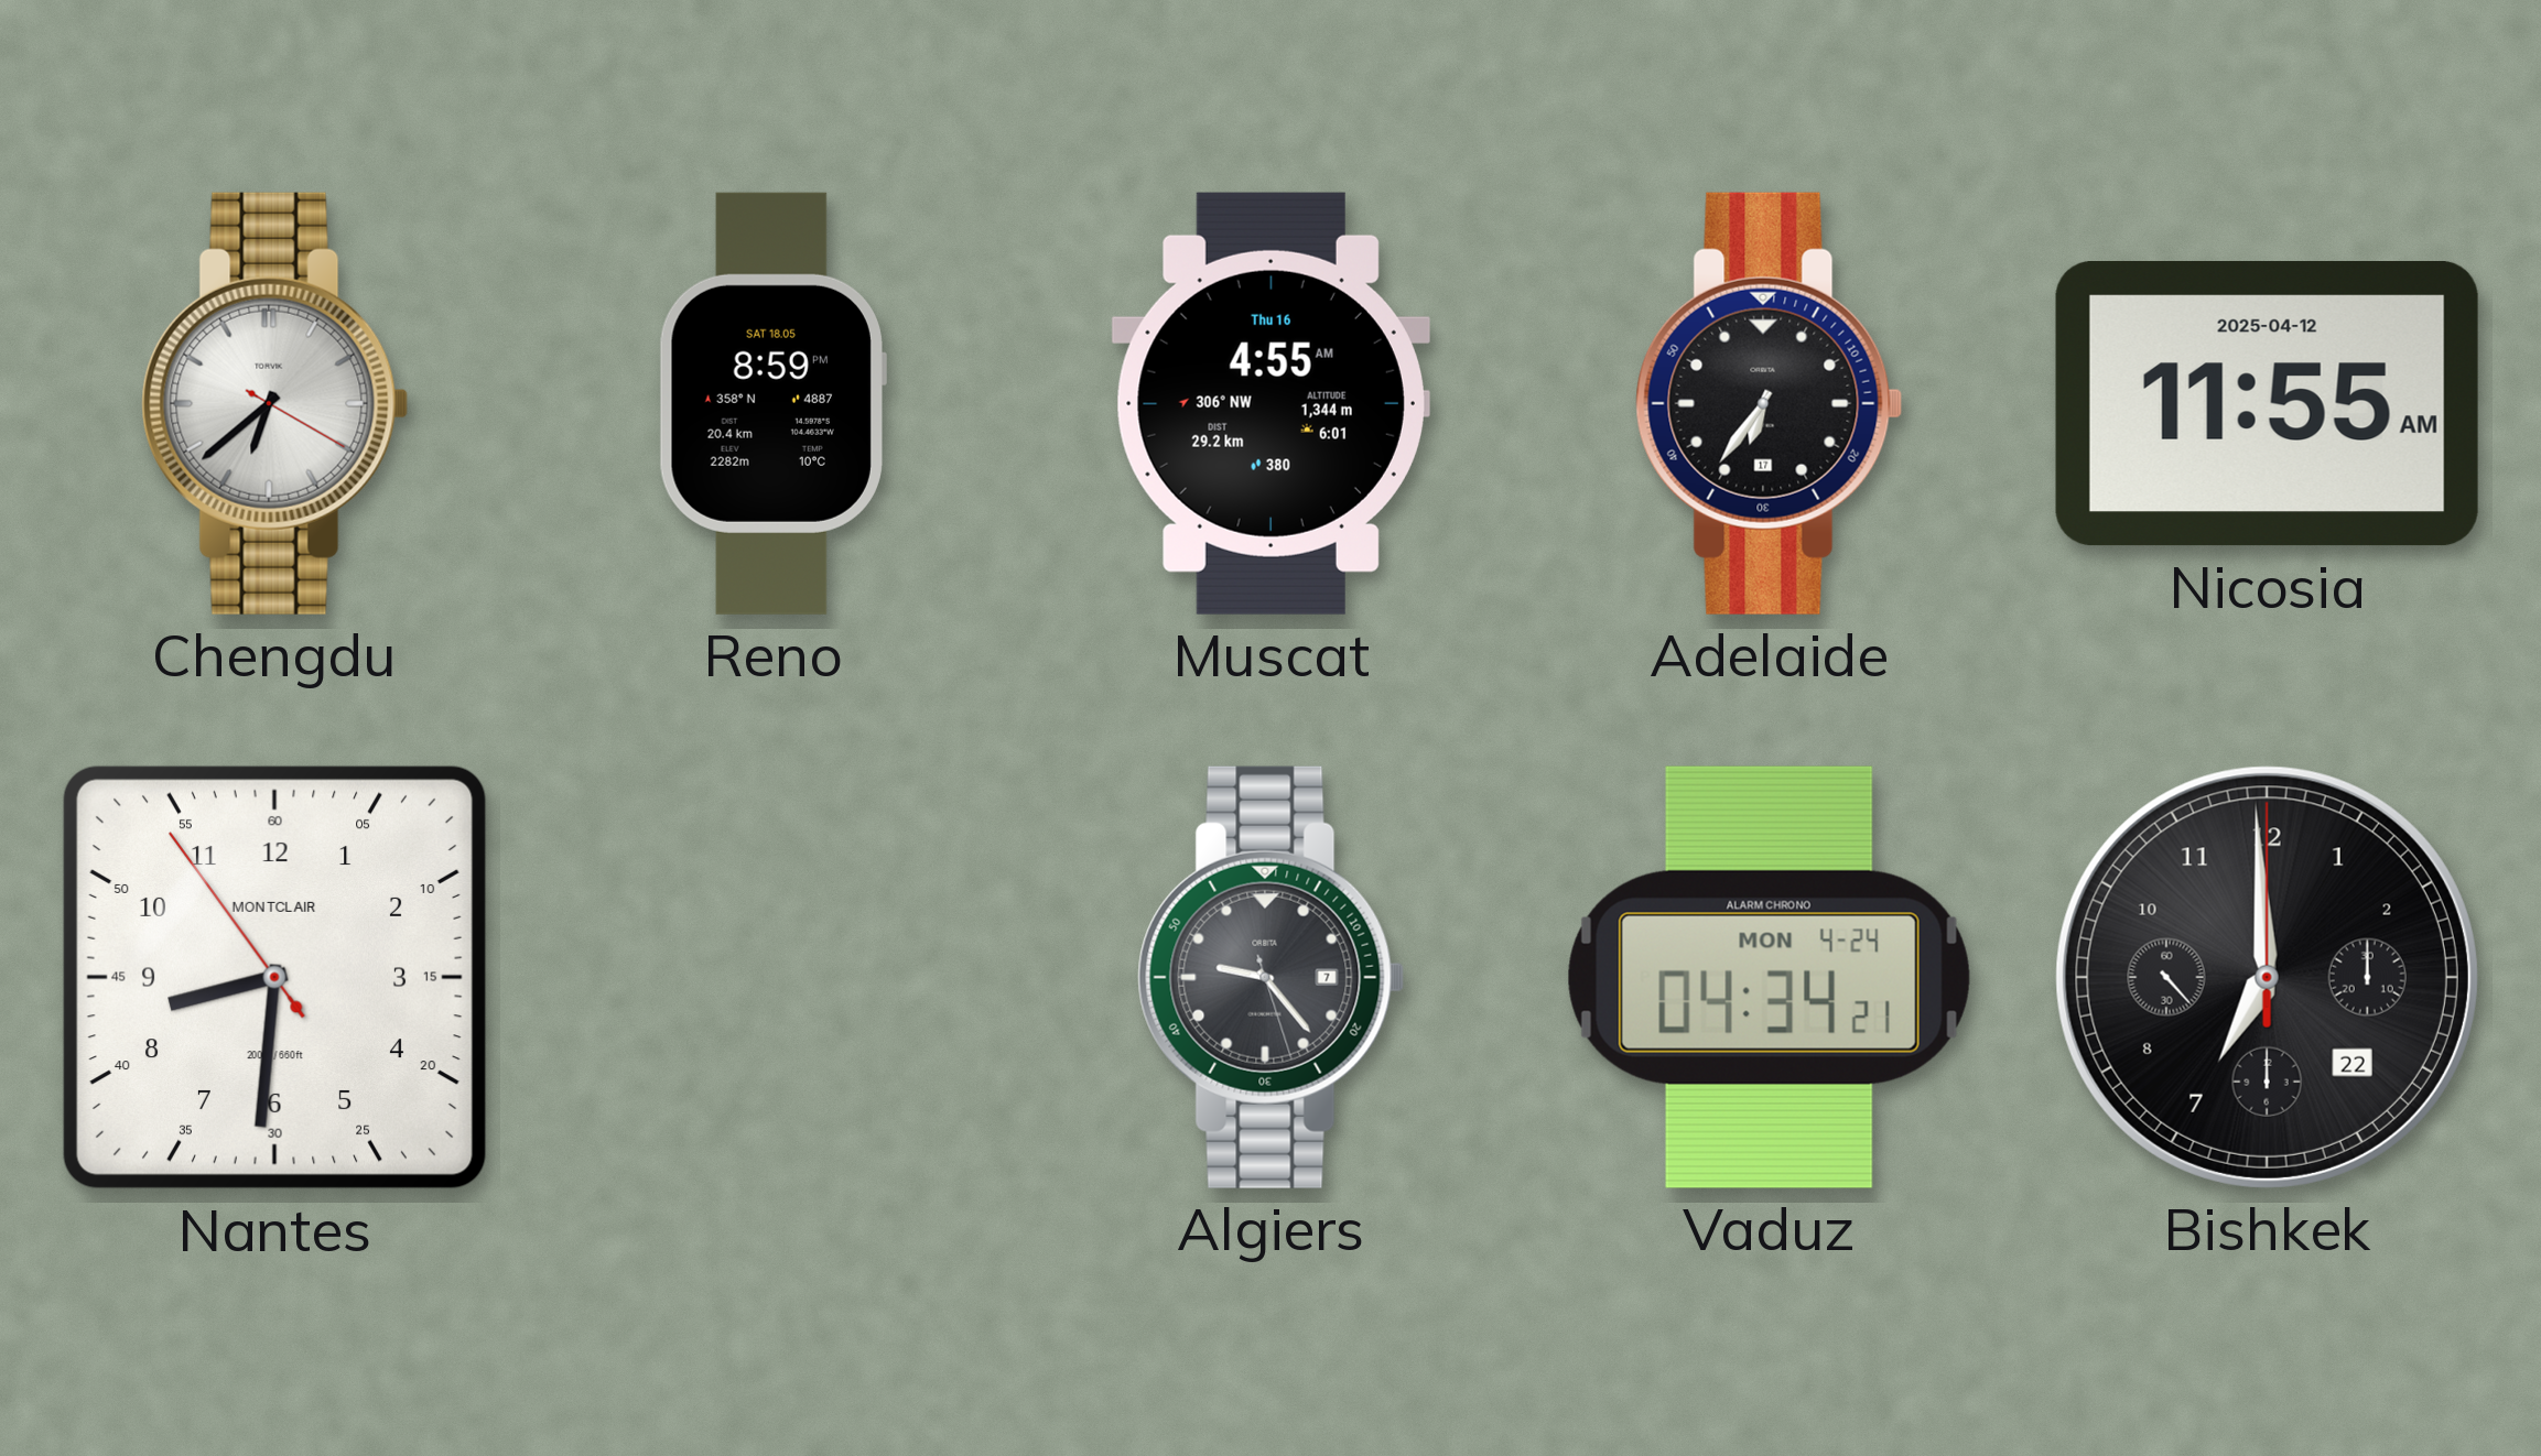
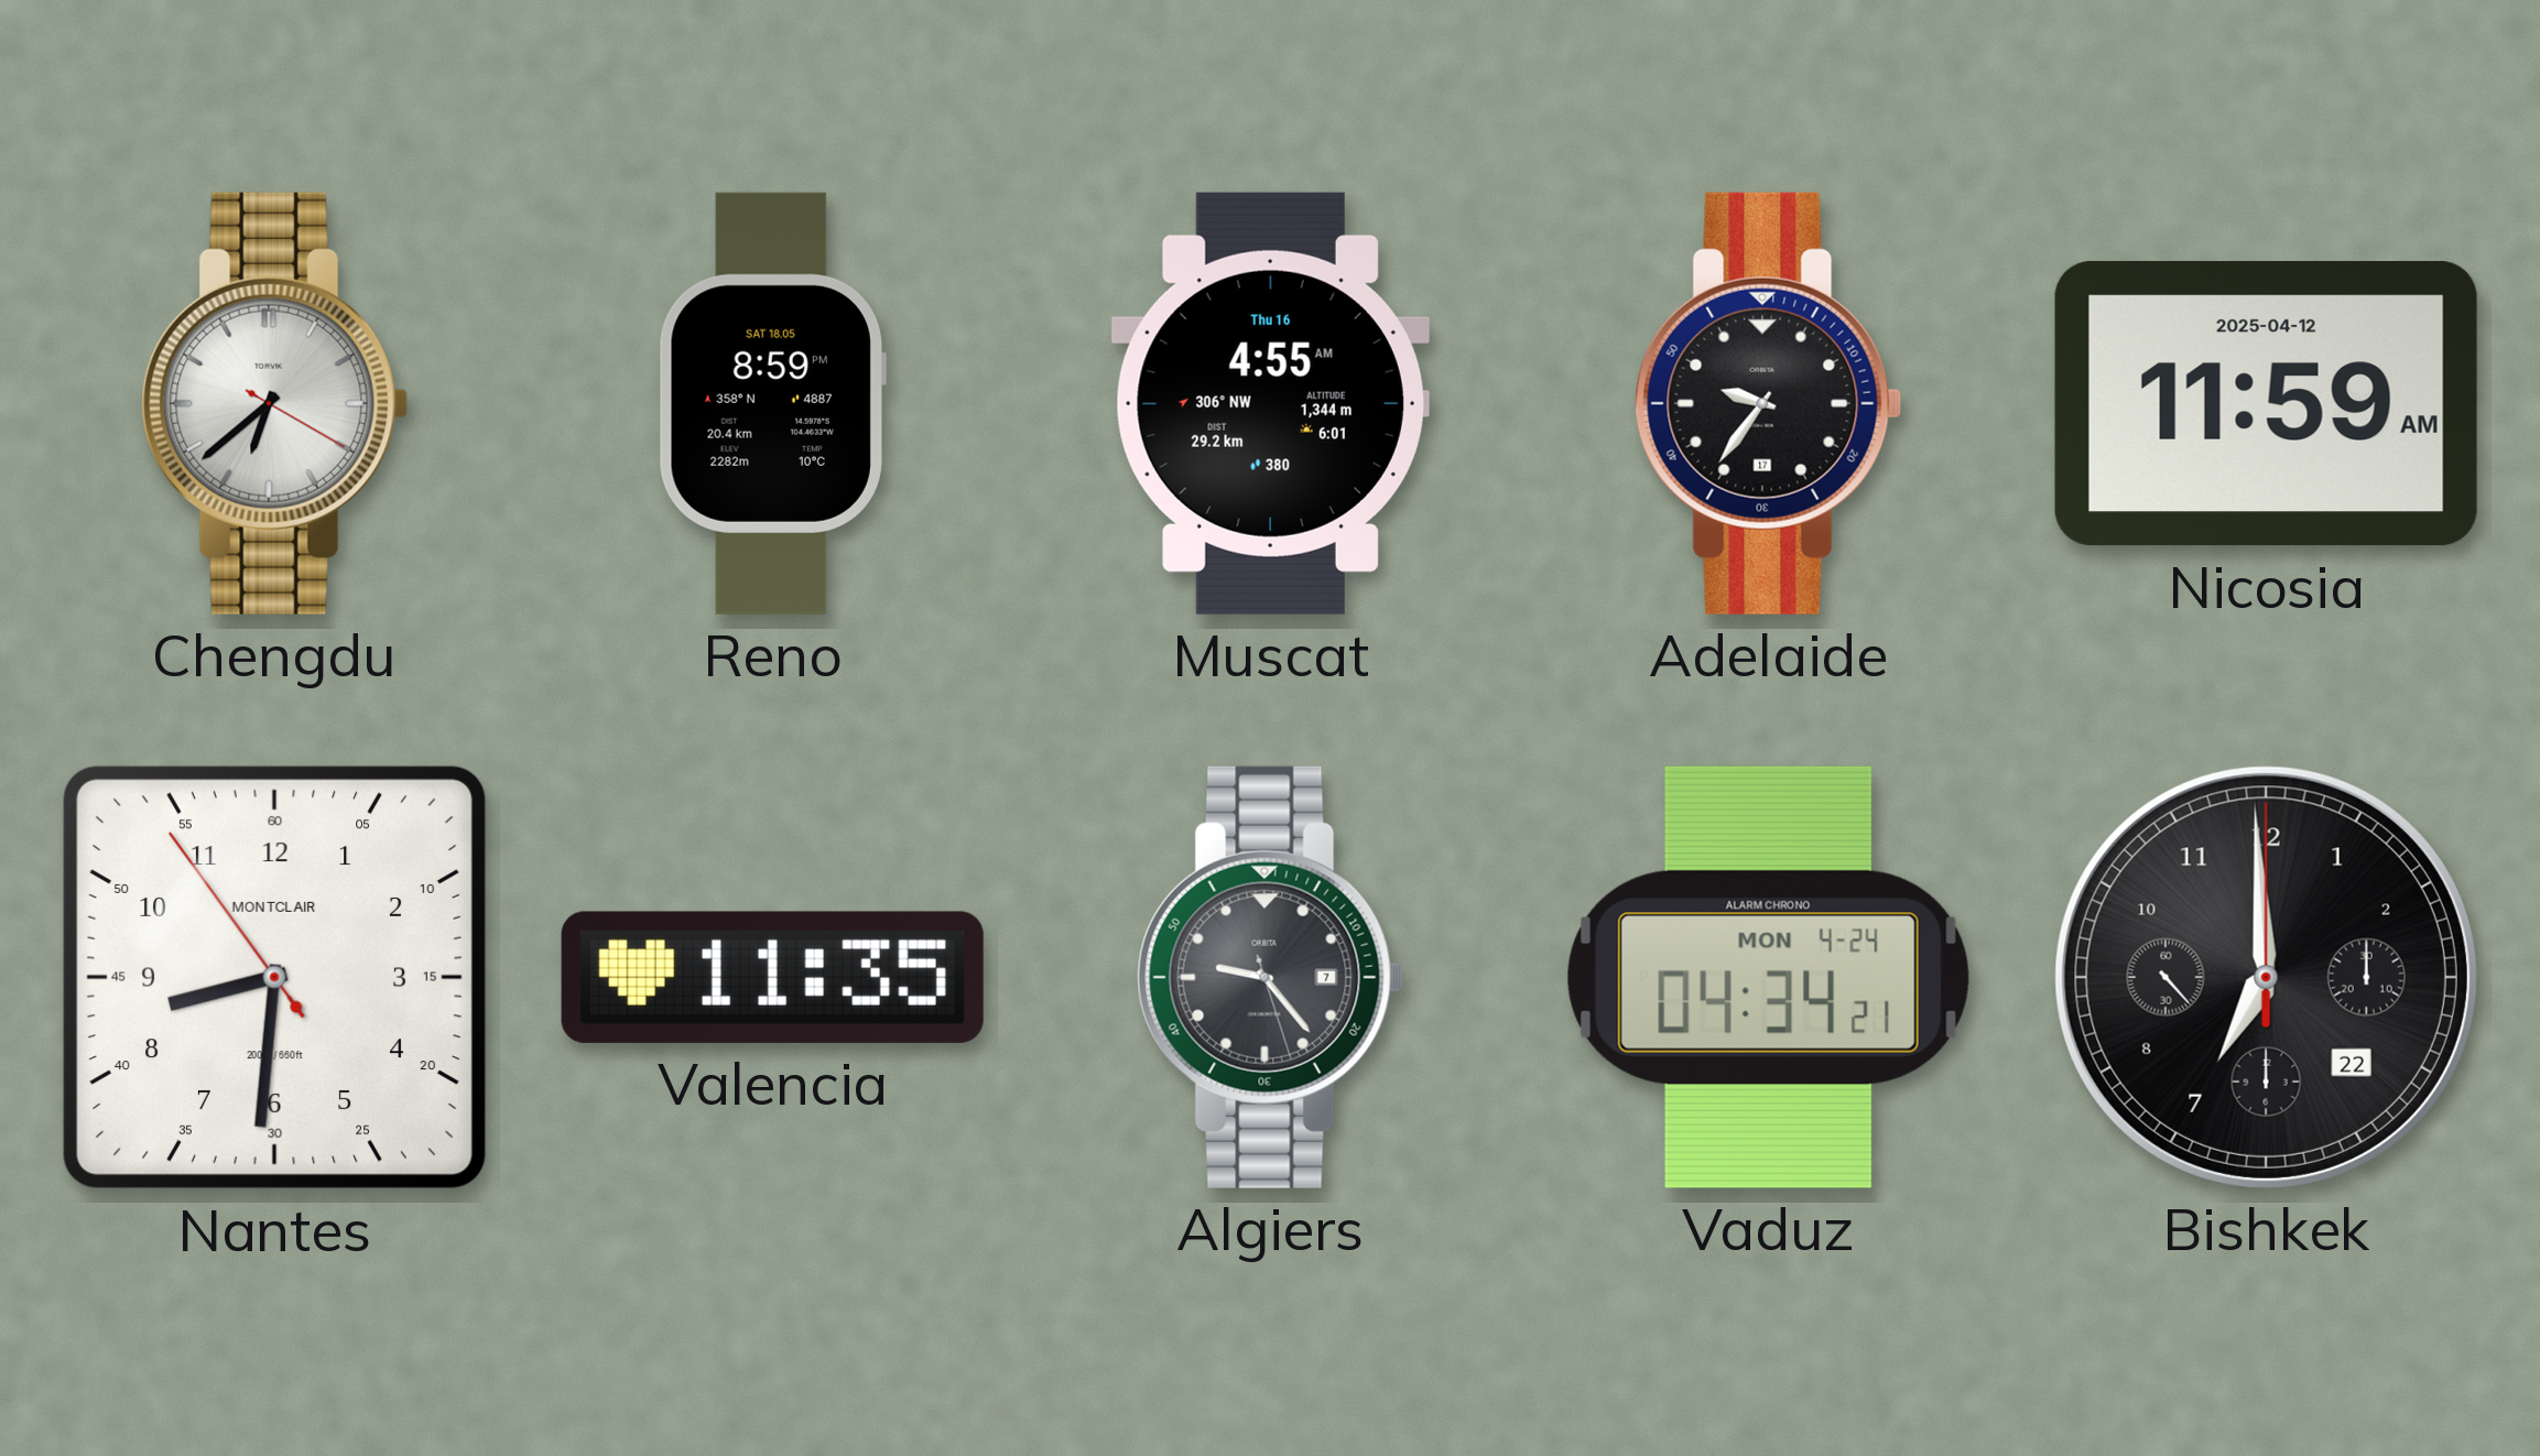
Adelaide: 6:36 -> 9:36
Nicosia: 11:55 -> 11:59
Valencia: none -> 11:35
